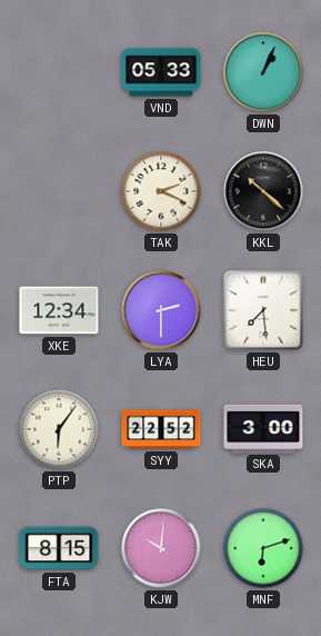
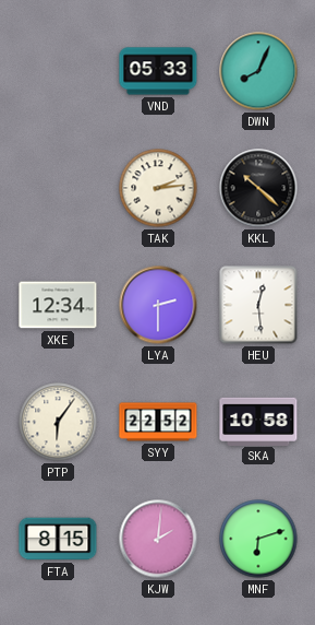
DWN: 1:04 -> 8:04
TAK: 2:19 -> 2:14
HEU: 7:29 -> 12:29
SKA: 3:00 -> 10:58
KJW: 10:01 -> 2:01
